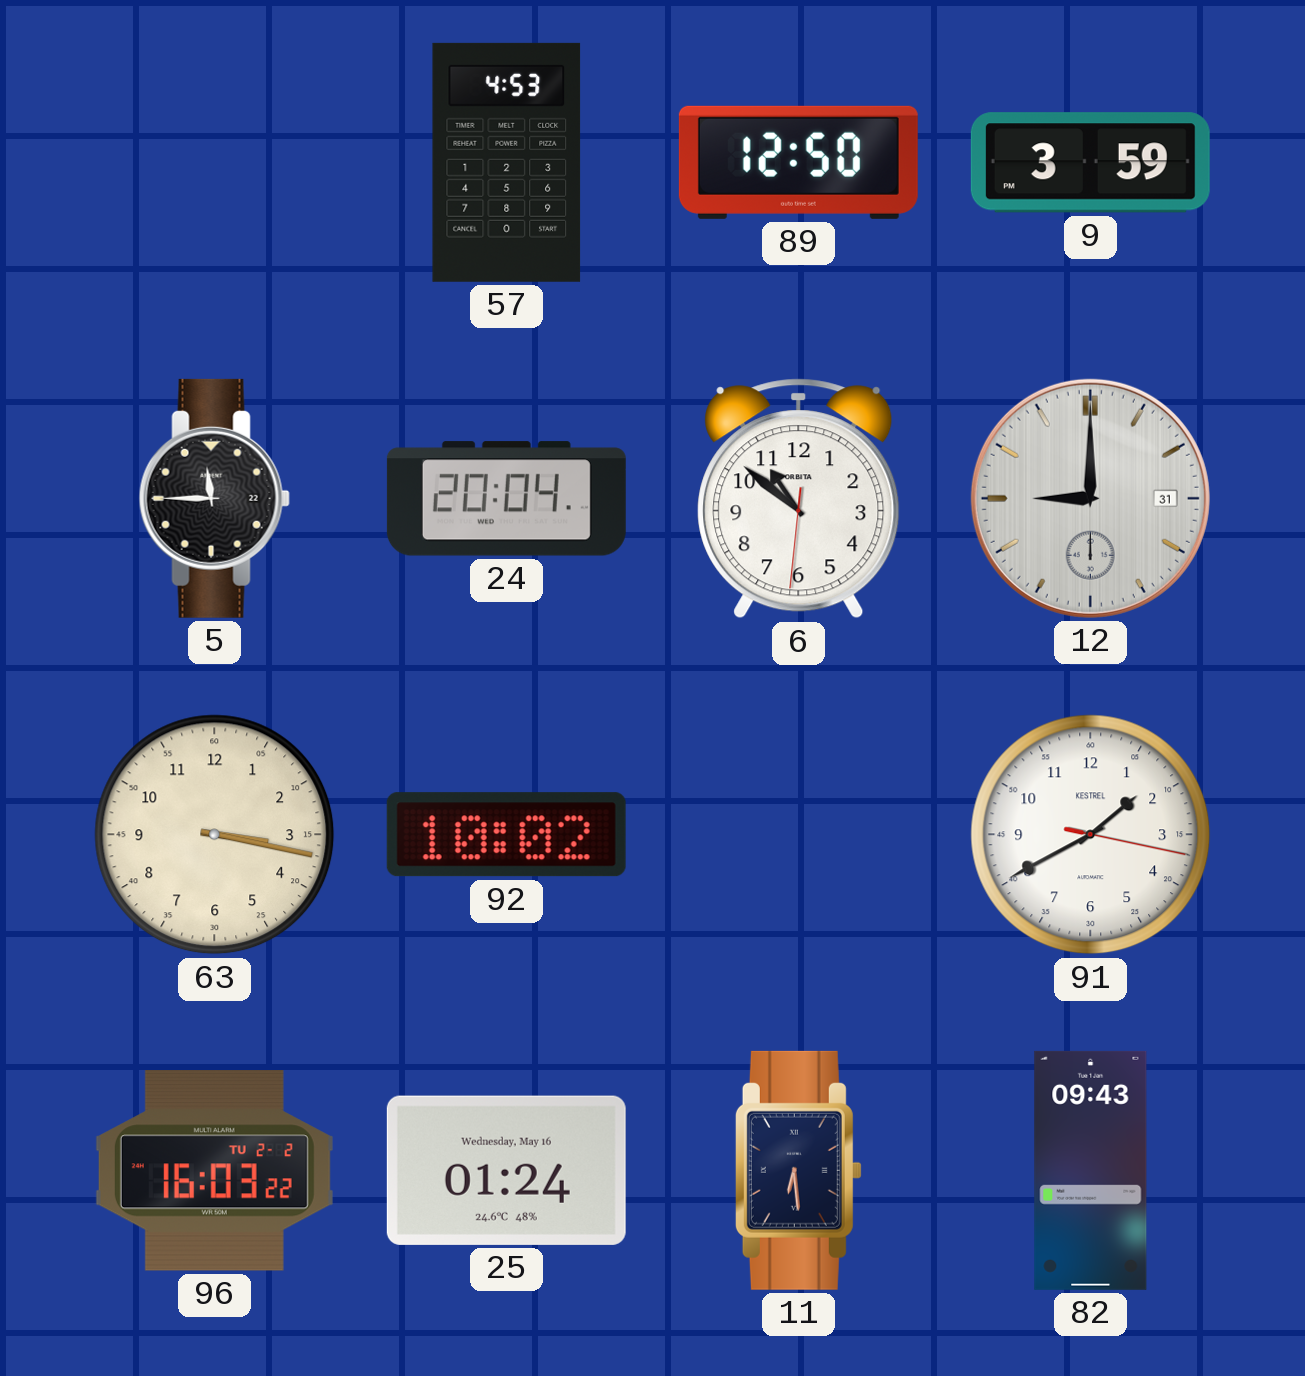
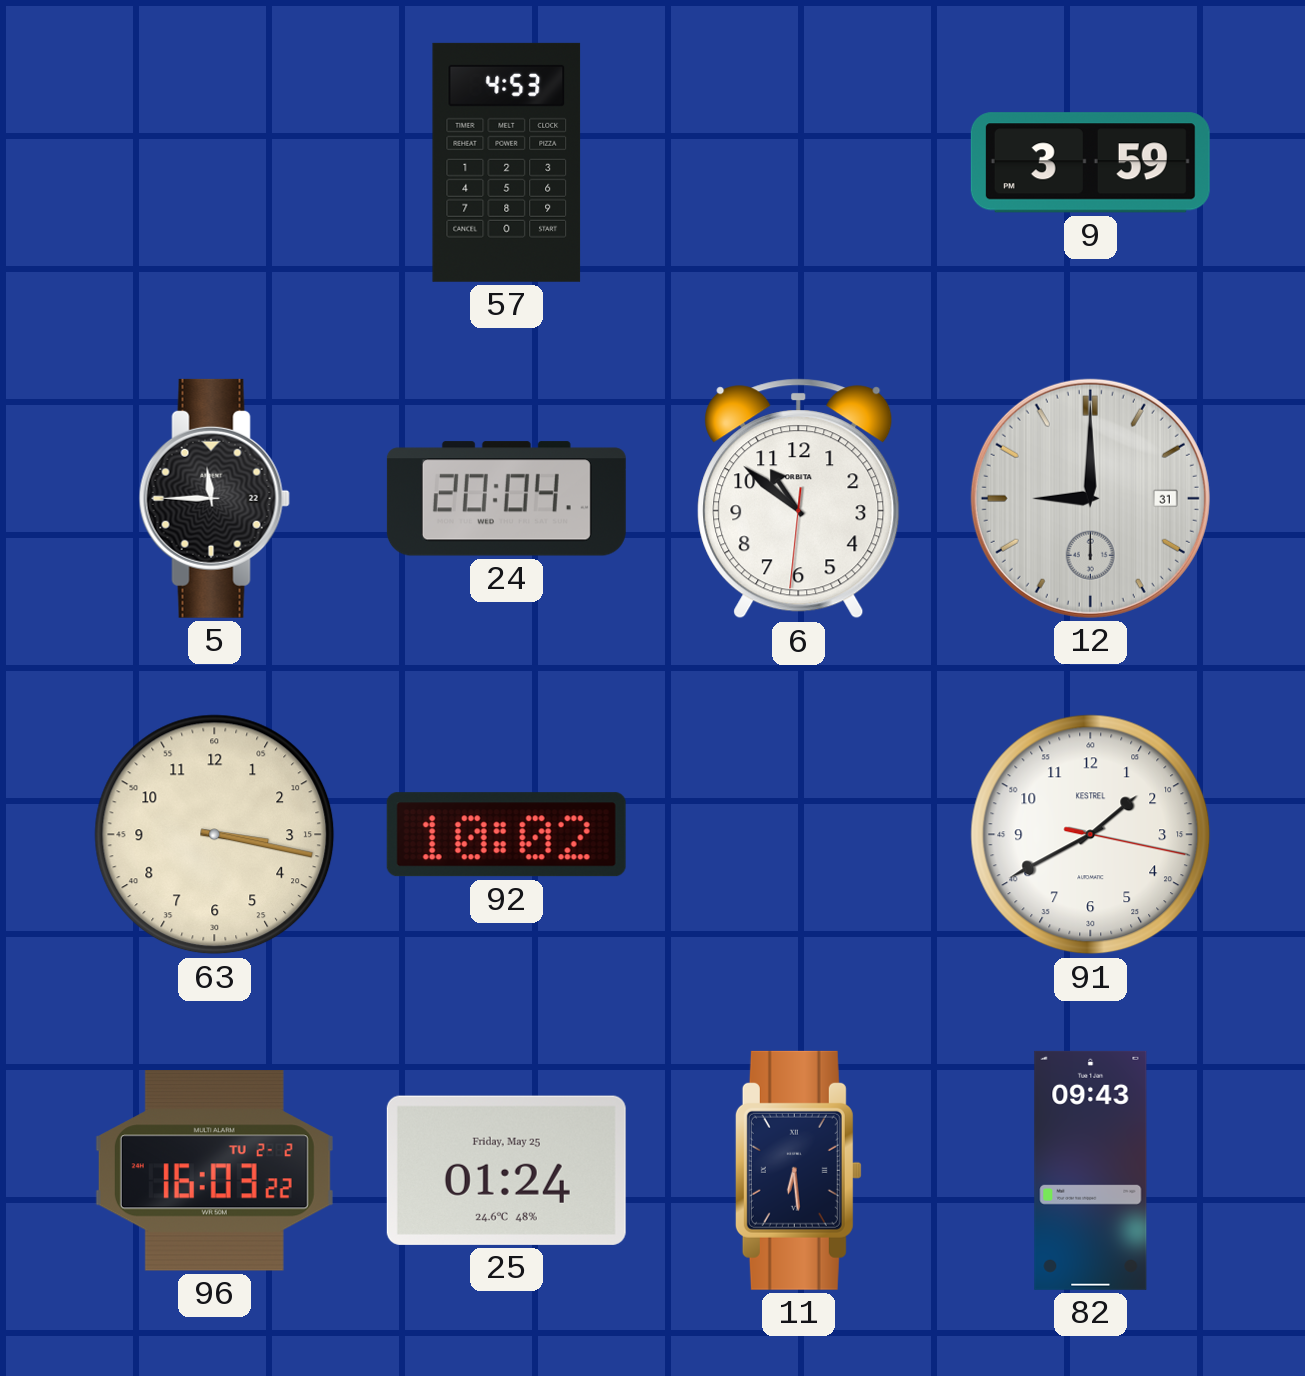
89: 12:50 -> none
25 date: Wednesday, May 16 -> Friday, May 25
